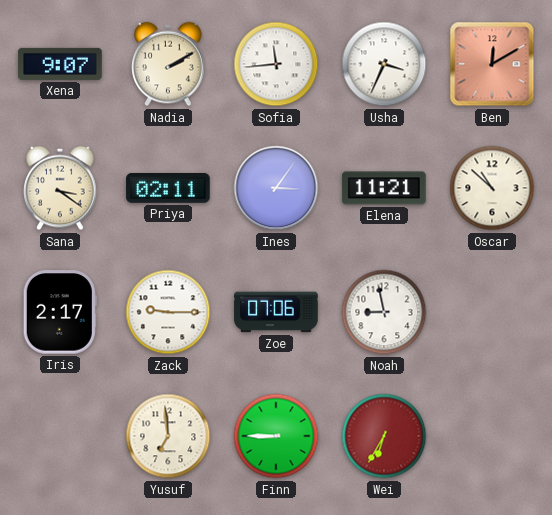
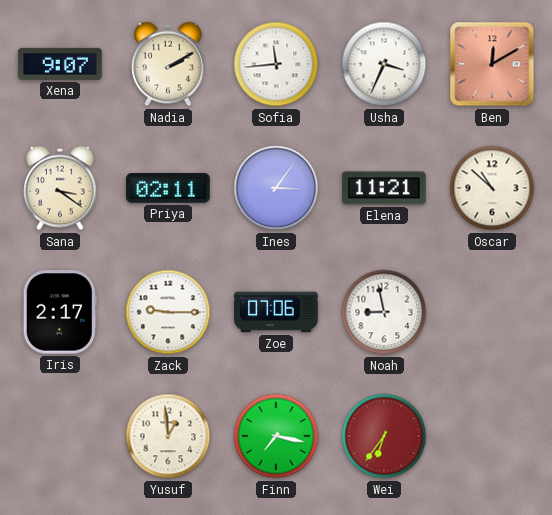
Yusuf: 6:59 -> 12:59
Finn: 8:45 -> 7:17
Wei: 6:35 -> 6:36
